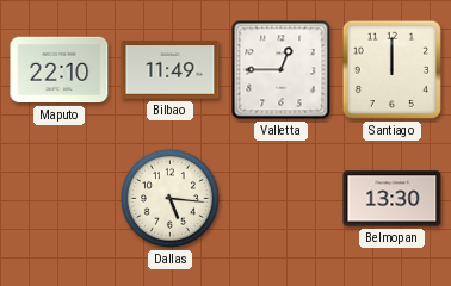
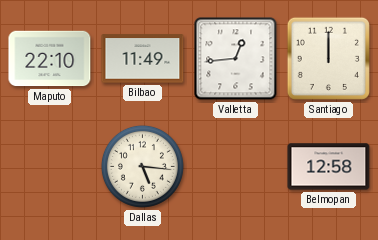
Valletta: 12:45 -> 12:44
Belmopan: 13:30 -> 12:58
